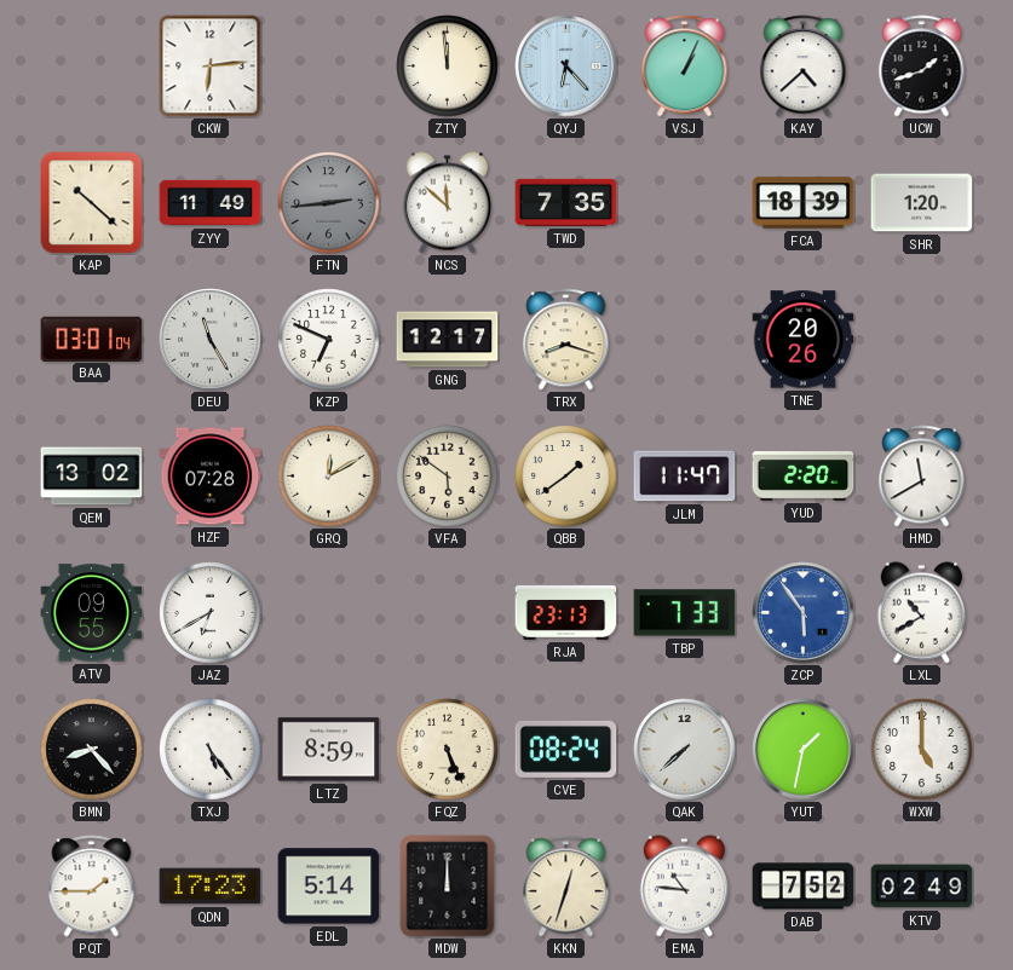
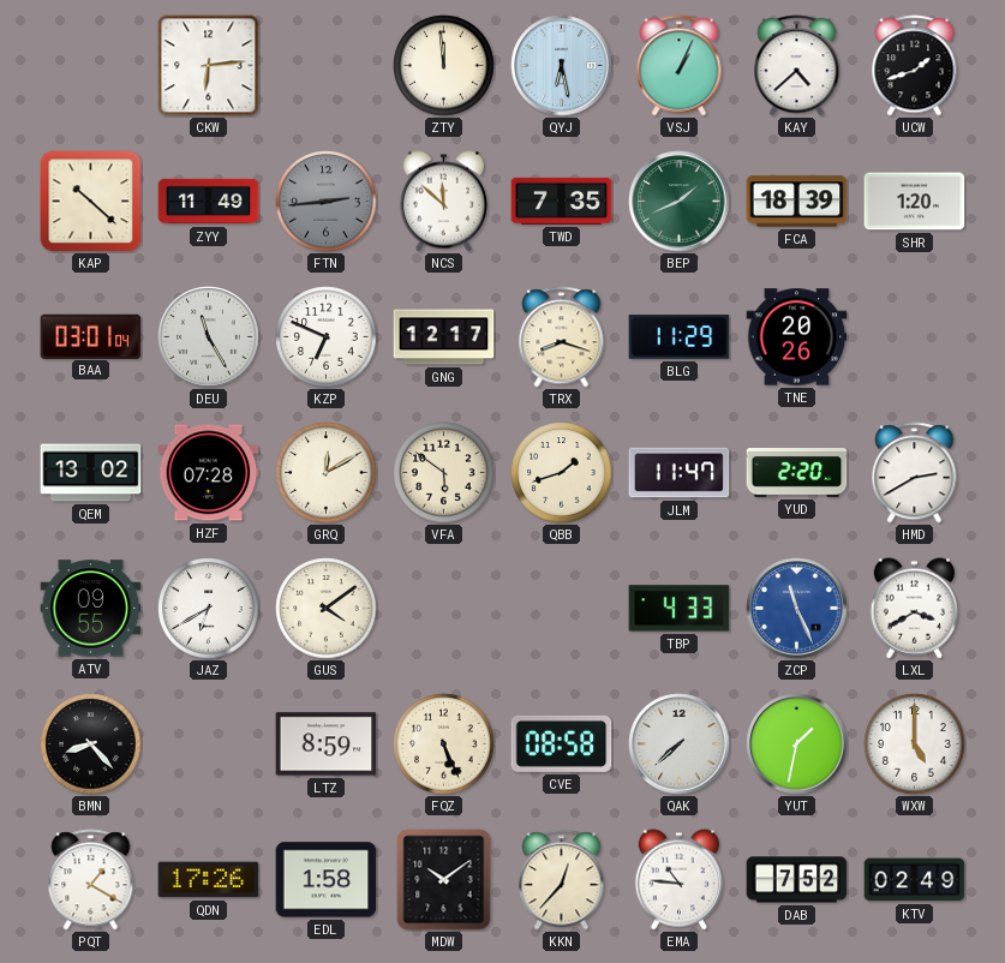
QYJ: 6:23 -> 6:28
BEP: none -> 1:41
BLG: none -> 11:29
QBB: 1:39 -> 1:42
HMD: 11:40 -> 2:40
GUS: none -> 4:09
RJA: 23:13 -> none
TBP: 7:33 -> 4:33
ZCP: 5:54 -> 11:26
LXL: 10:40 -> 3:40
TXJ: 5:24 -> none
CVE: 08:24 -> 08:58
PQT: 1:45 -> 1:20
QDN: 17:23 -> 17:26
EDL: 5:14 -> 1:58
MDW: 12:00 -> 10:09
KKN: 12:33 -> 12:37
